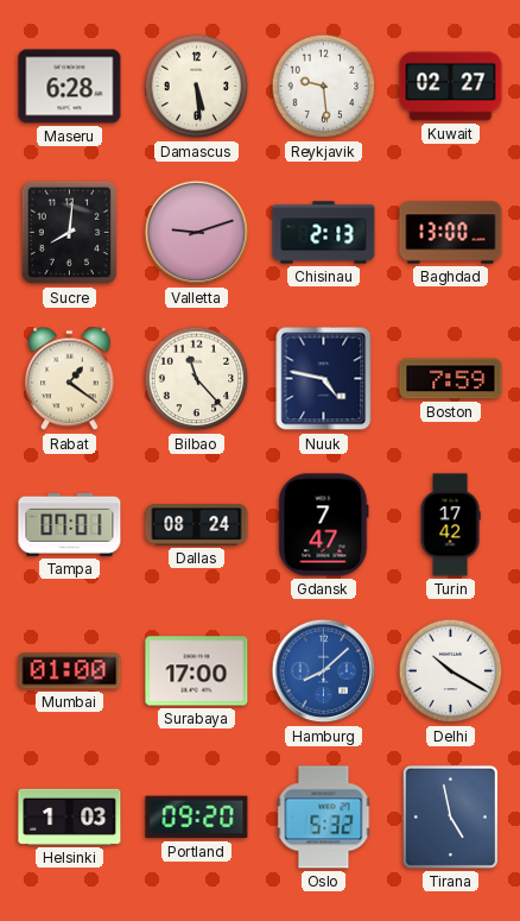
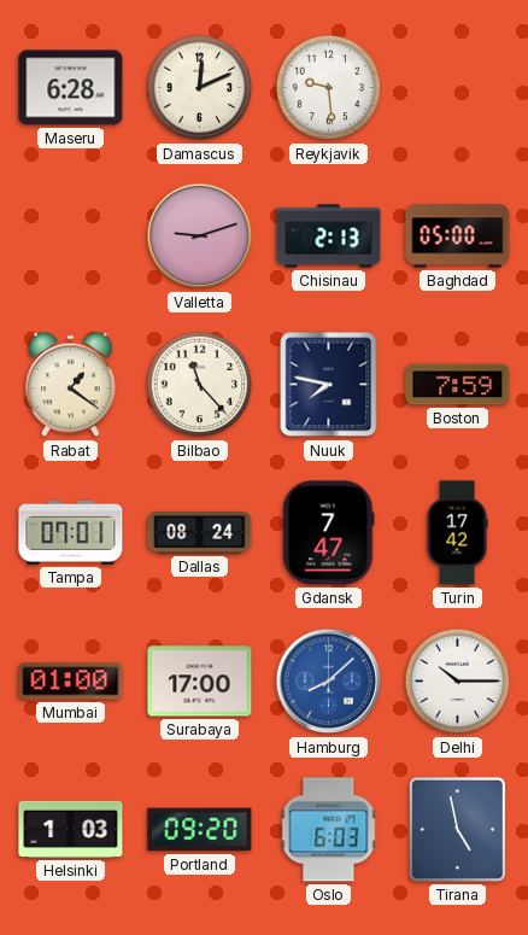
Damascus: 5:29 -> 12:11
Kuwait: 02:27 -> none
Sucre: 8:01 -> none
Baghdad: 13:00 -> 05:00
Nuuk: 4:47 -> 7:47
Delhi: 10:20 -> 10:15
Oslo: 5:32 -> 6:03
